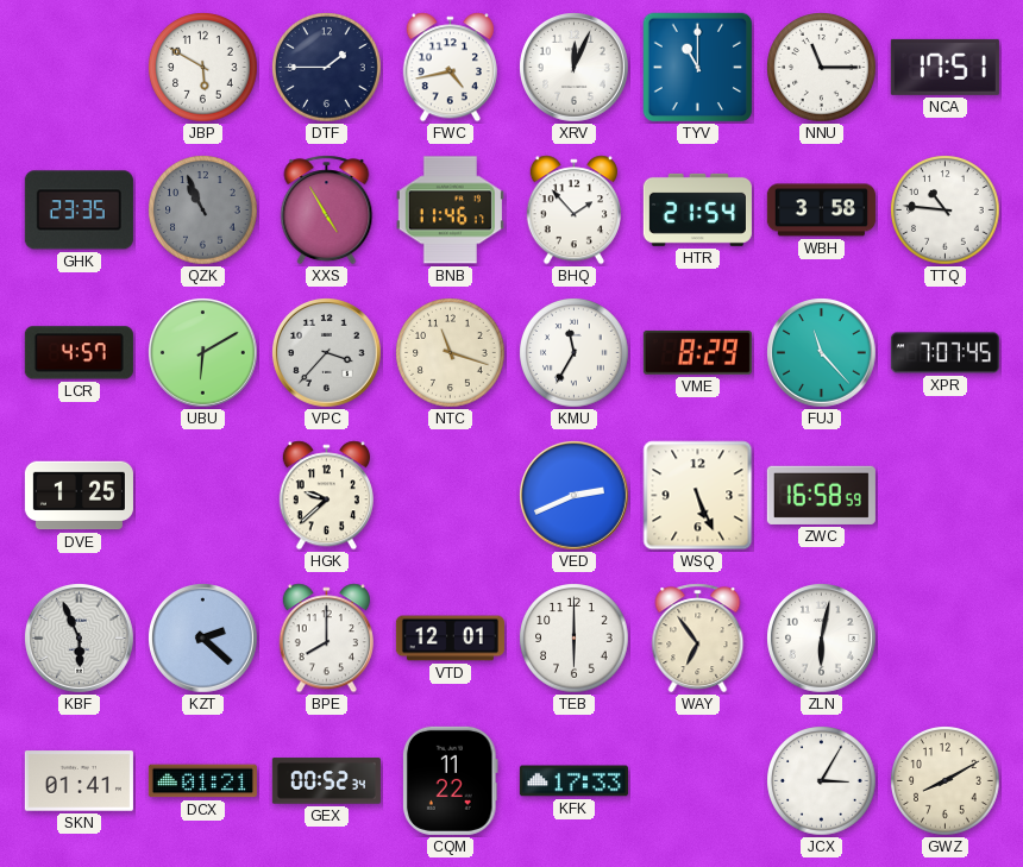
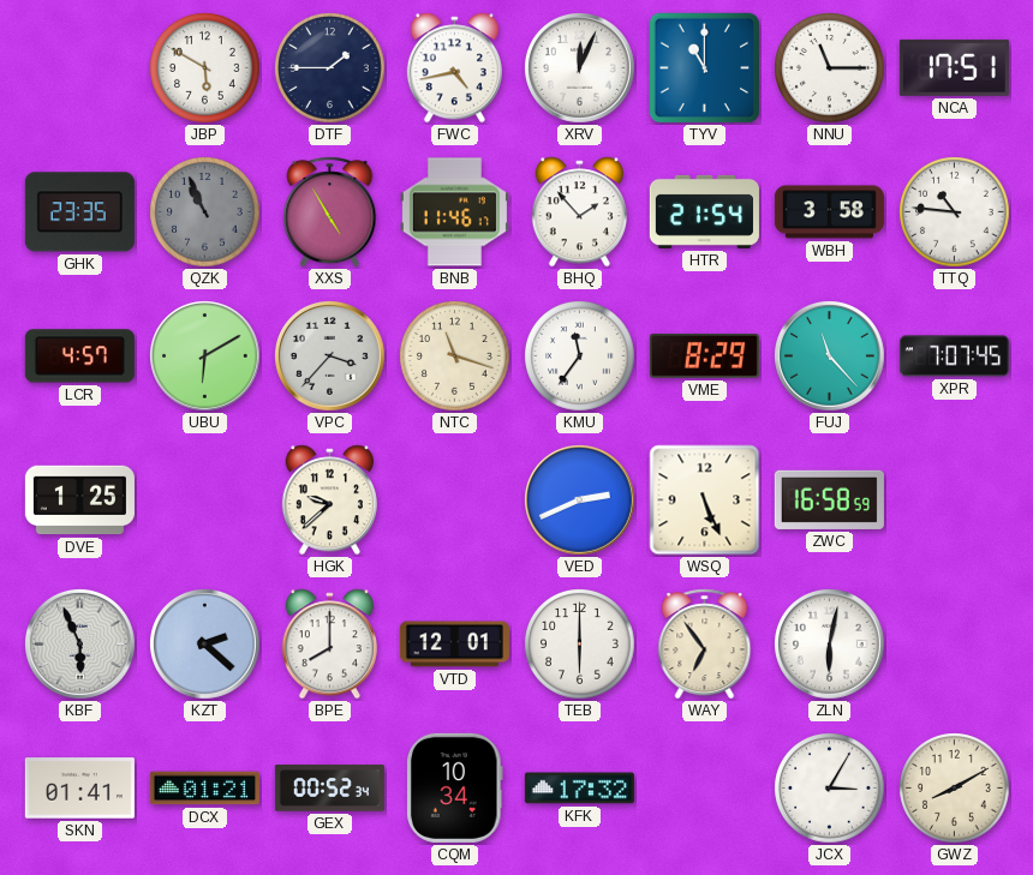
KMU: 11:35 -> 11:36
CQM: 11:22 -> 10:34
KFK: 17:33 -> 17:32
